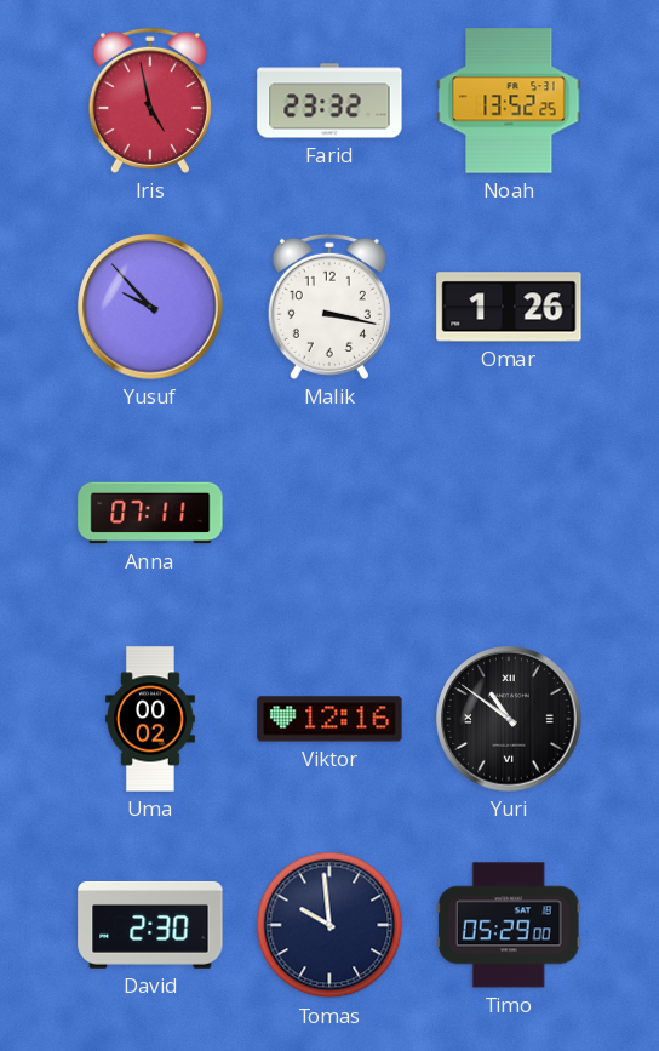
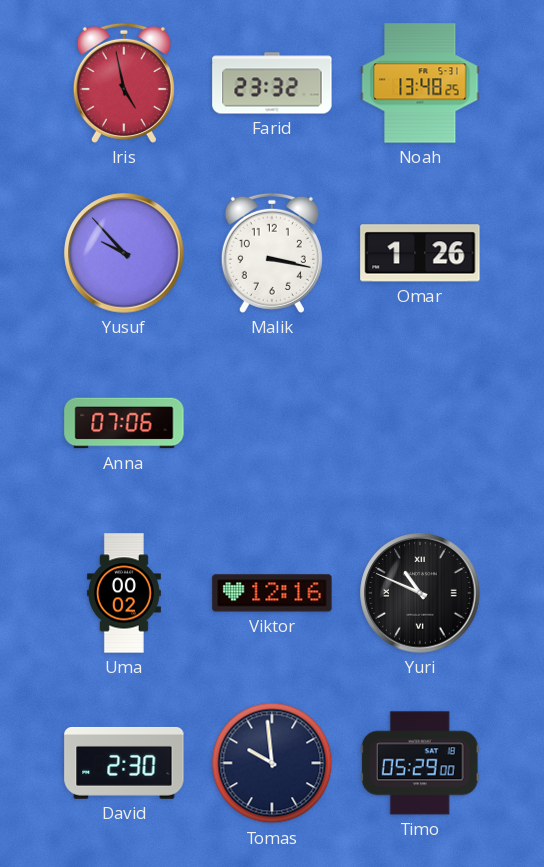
Noah: 13:52 -> 13:48
Anna: 07:11 -> 07:06
Yuri: 10:51 -> 10:49
